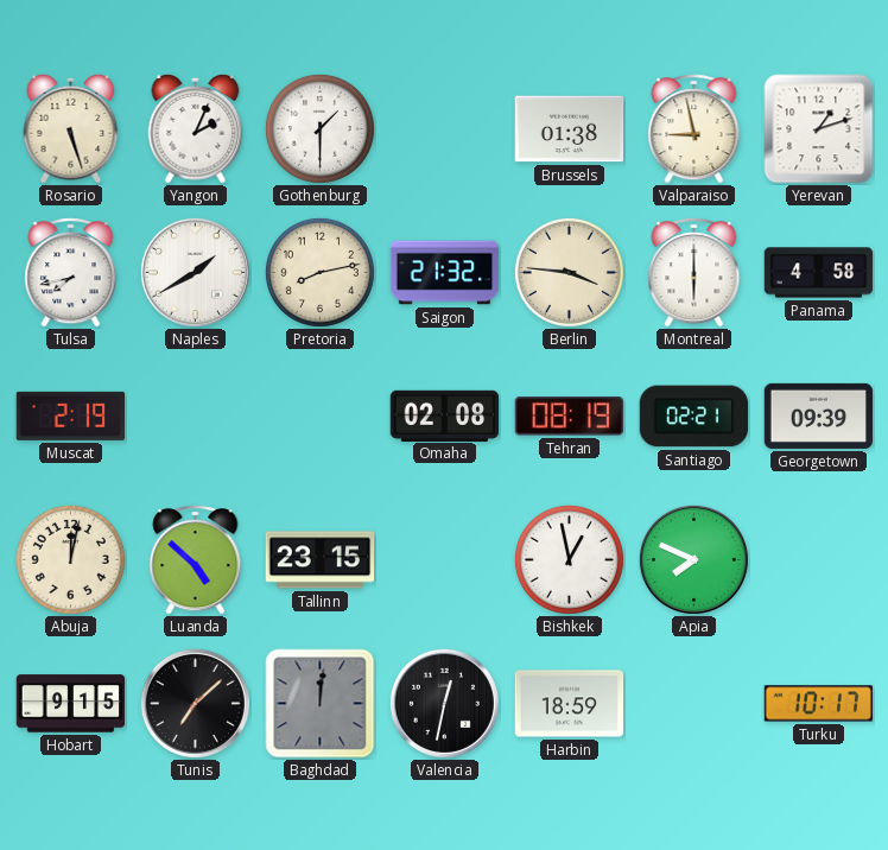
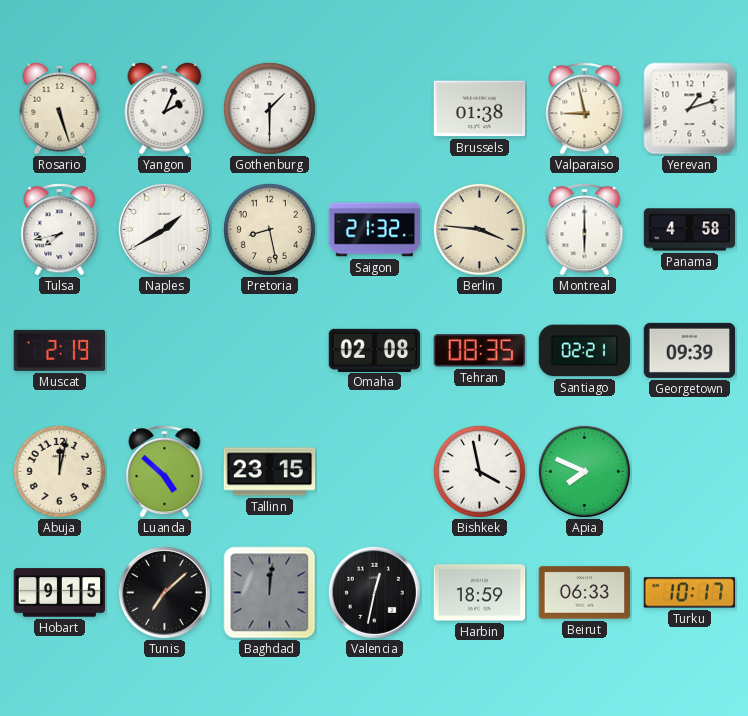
Pretoria: 8:13 -> 8:28
Tehran: 08:19 -> 08:35
Bishkek: 12:58 -> 3:58
Beirut: none -> 06:33
